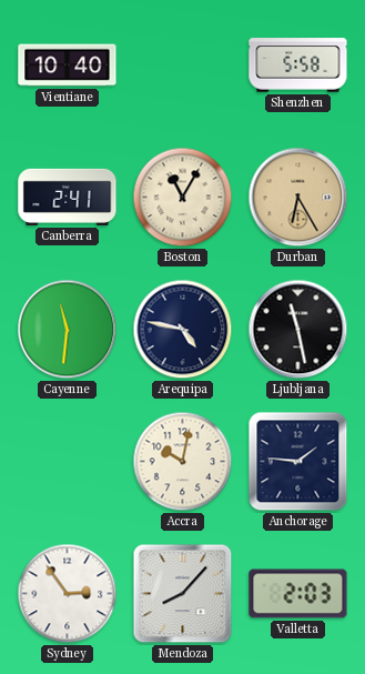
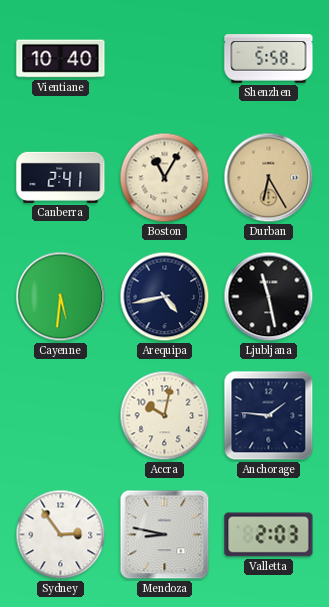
Cayenne: 11:31 -> 5:31
Arequipa: 4:47 -> 4:43
Mendoza: 8:07 -> 8:47
